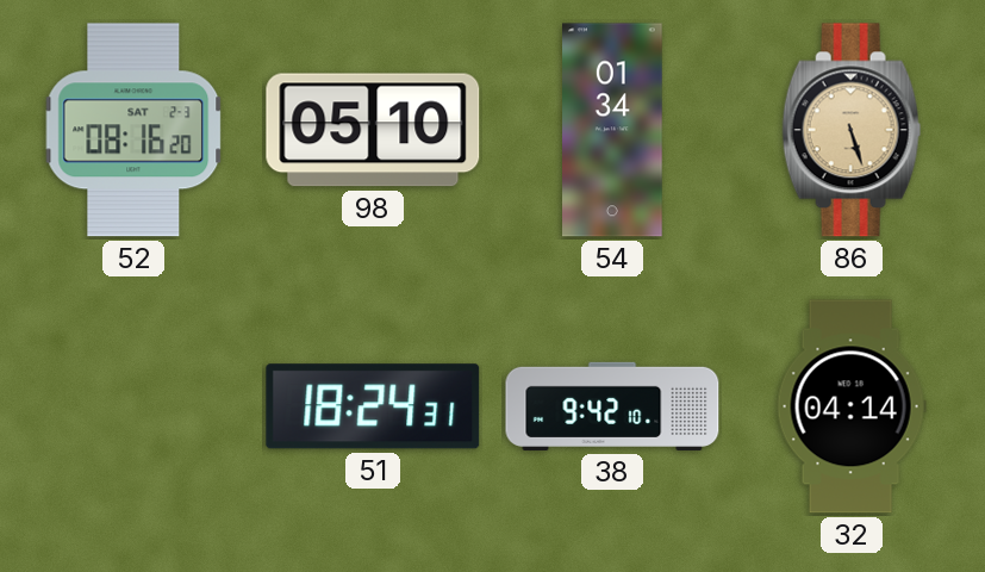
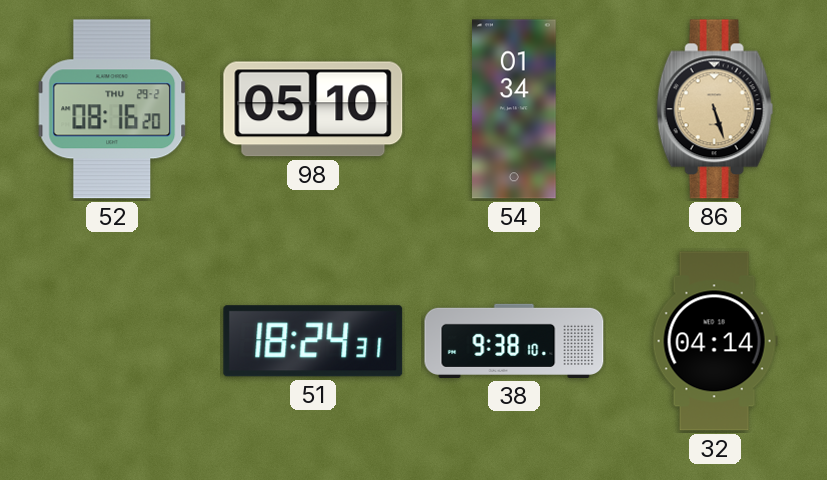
52 date: SAT 2-3 -> THU 29-2
38: 9:42 -> 9:38
